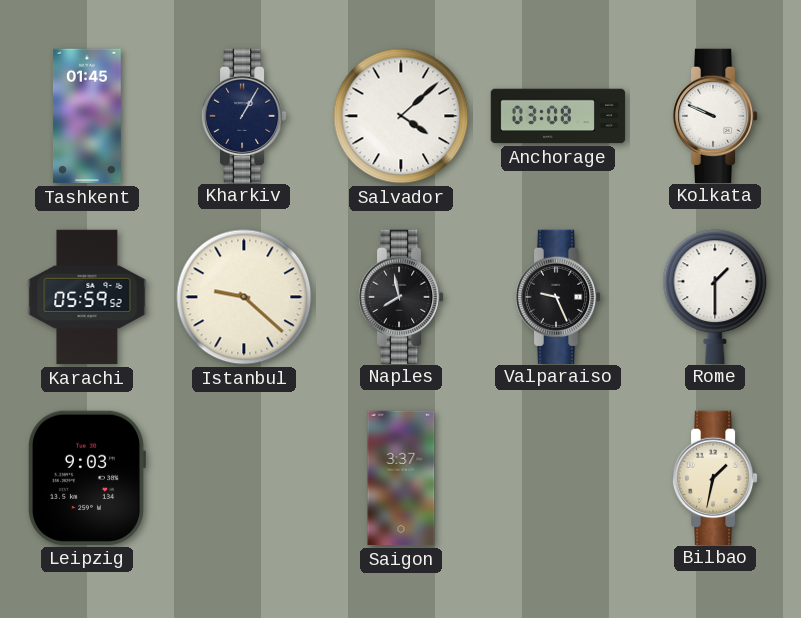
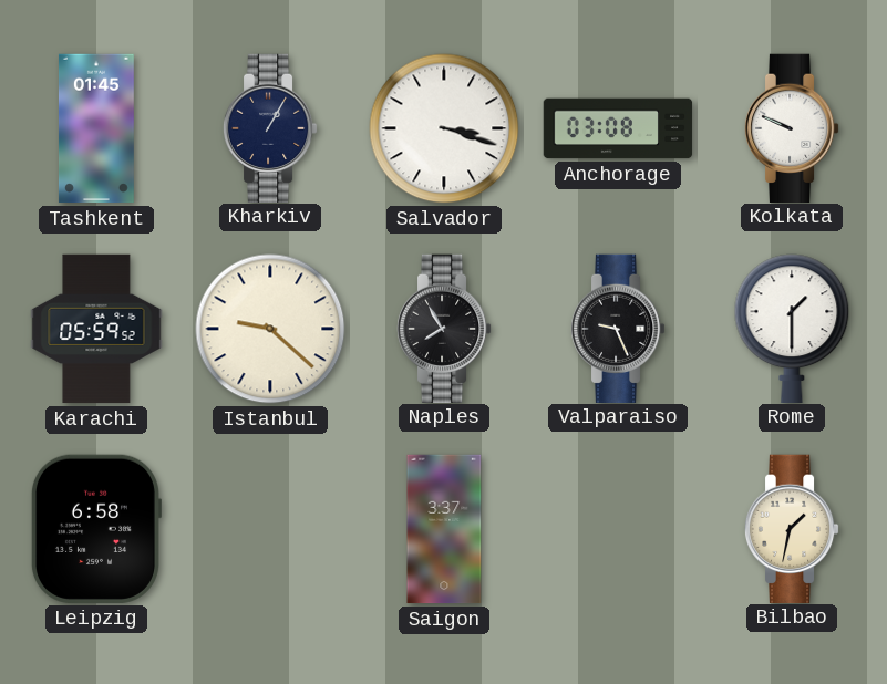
Salvador: 4:08 -> 3:18
Naples: 7:58 -> 7:55
Leipzig: 9:03 -> 6:58
